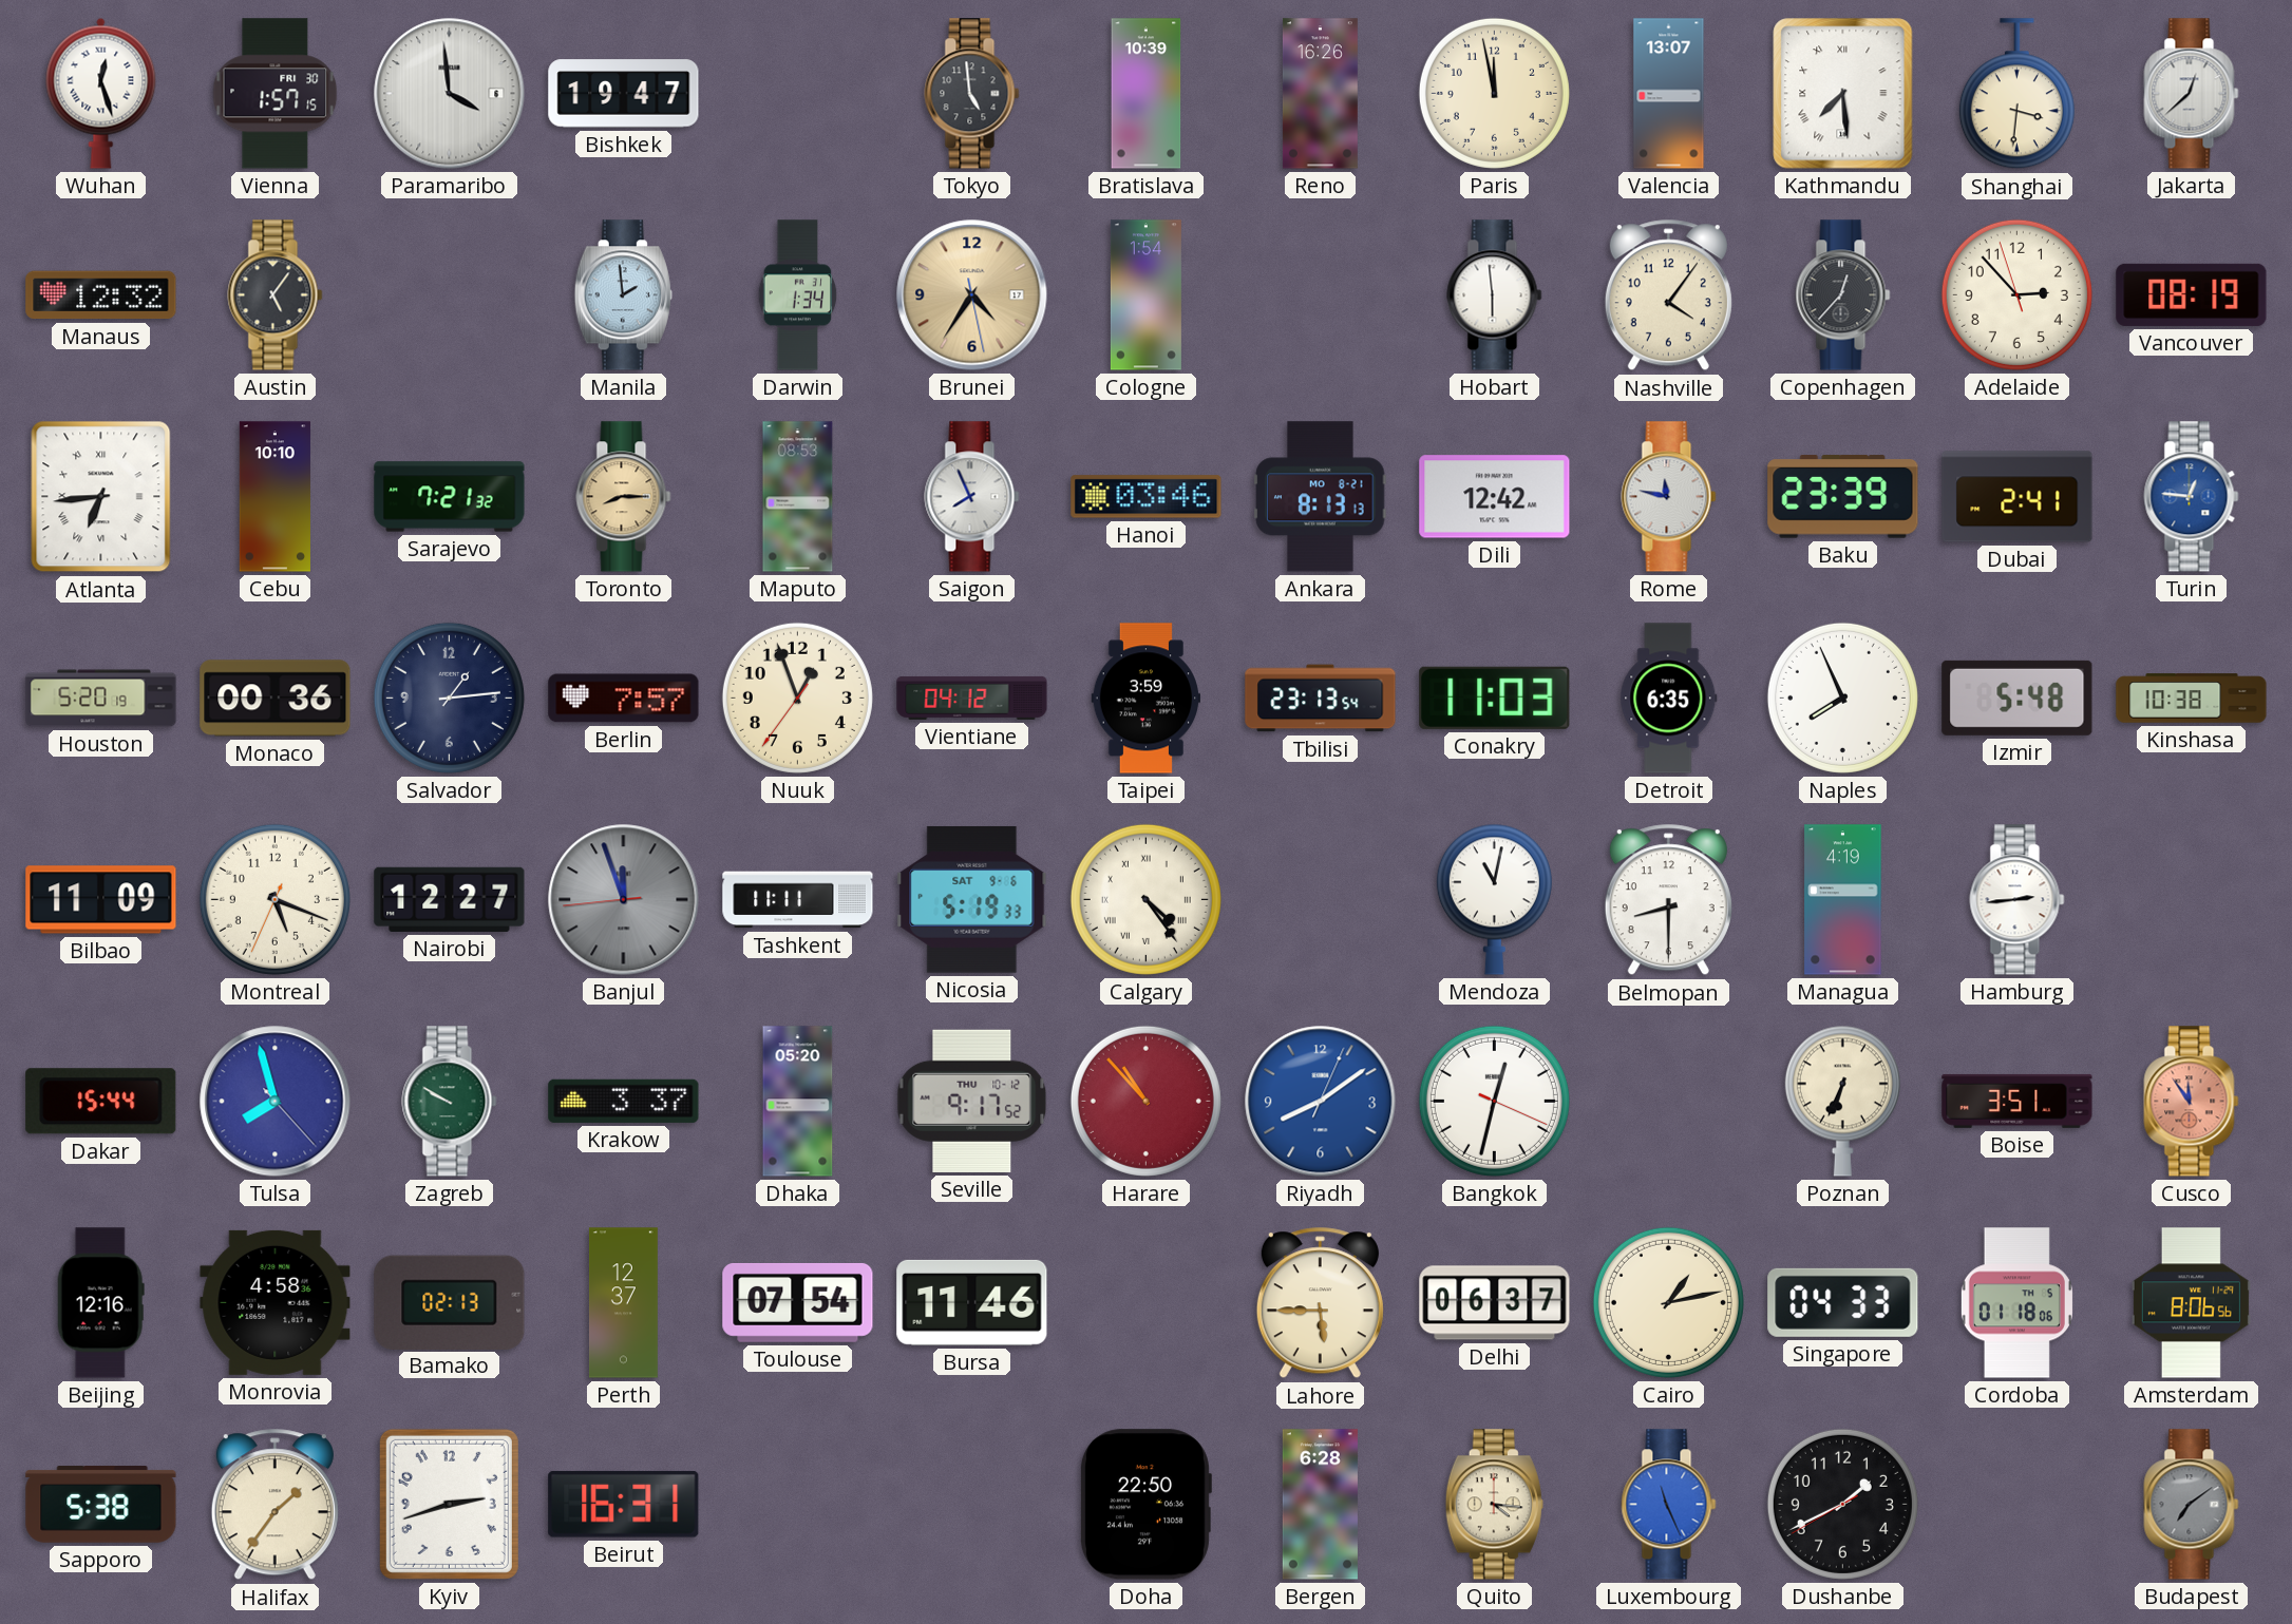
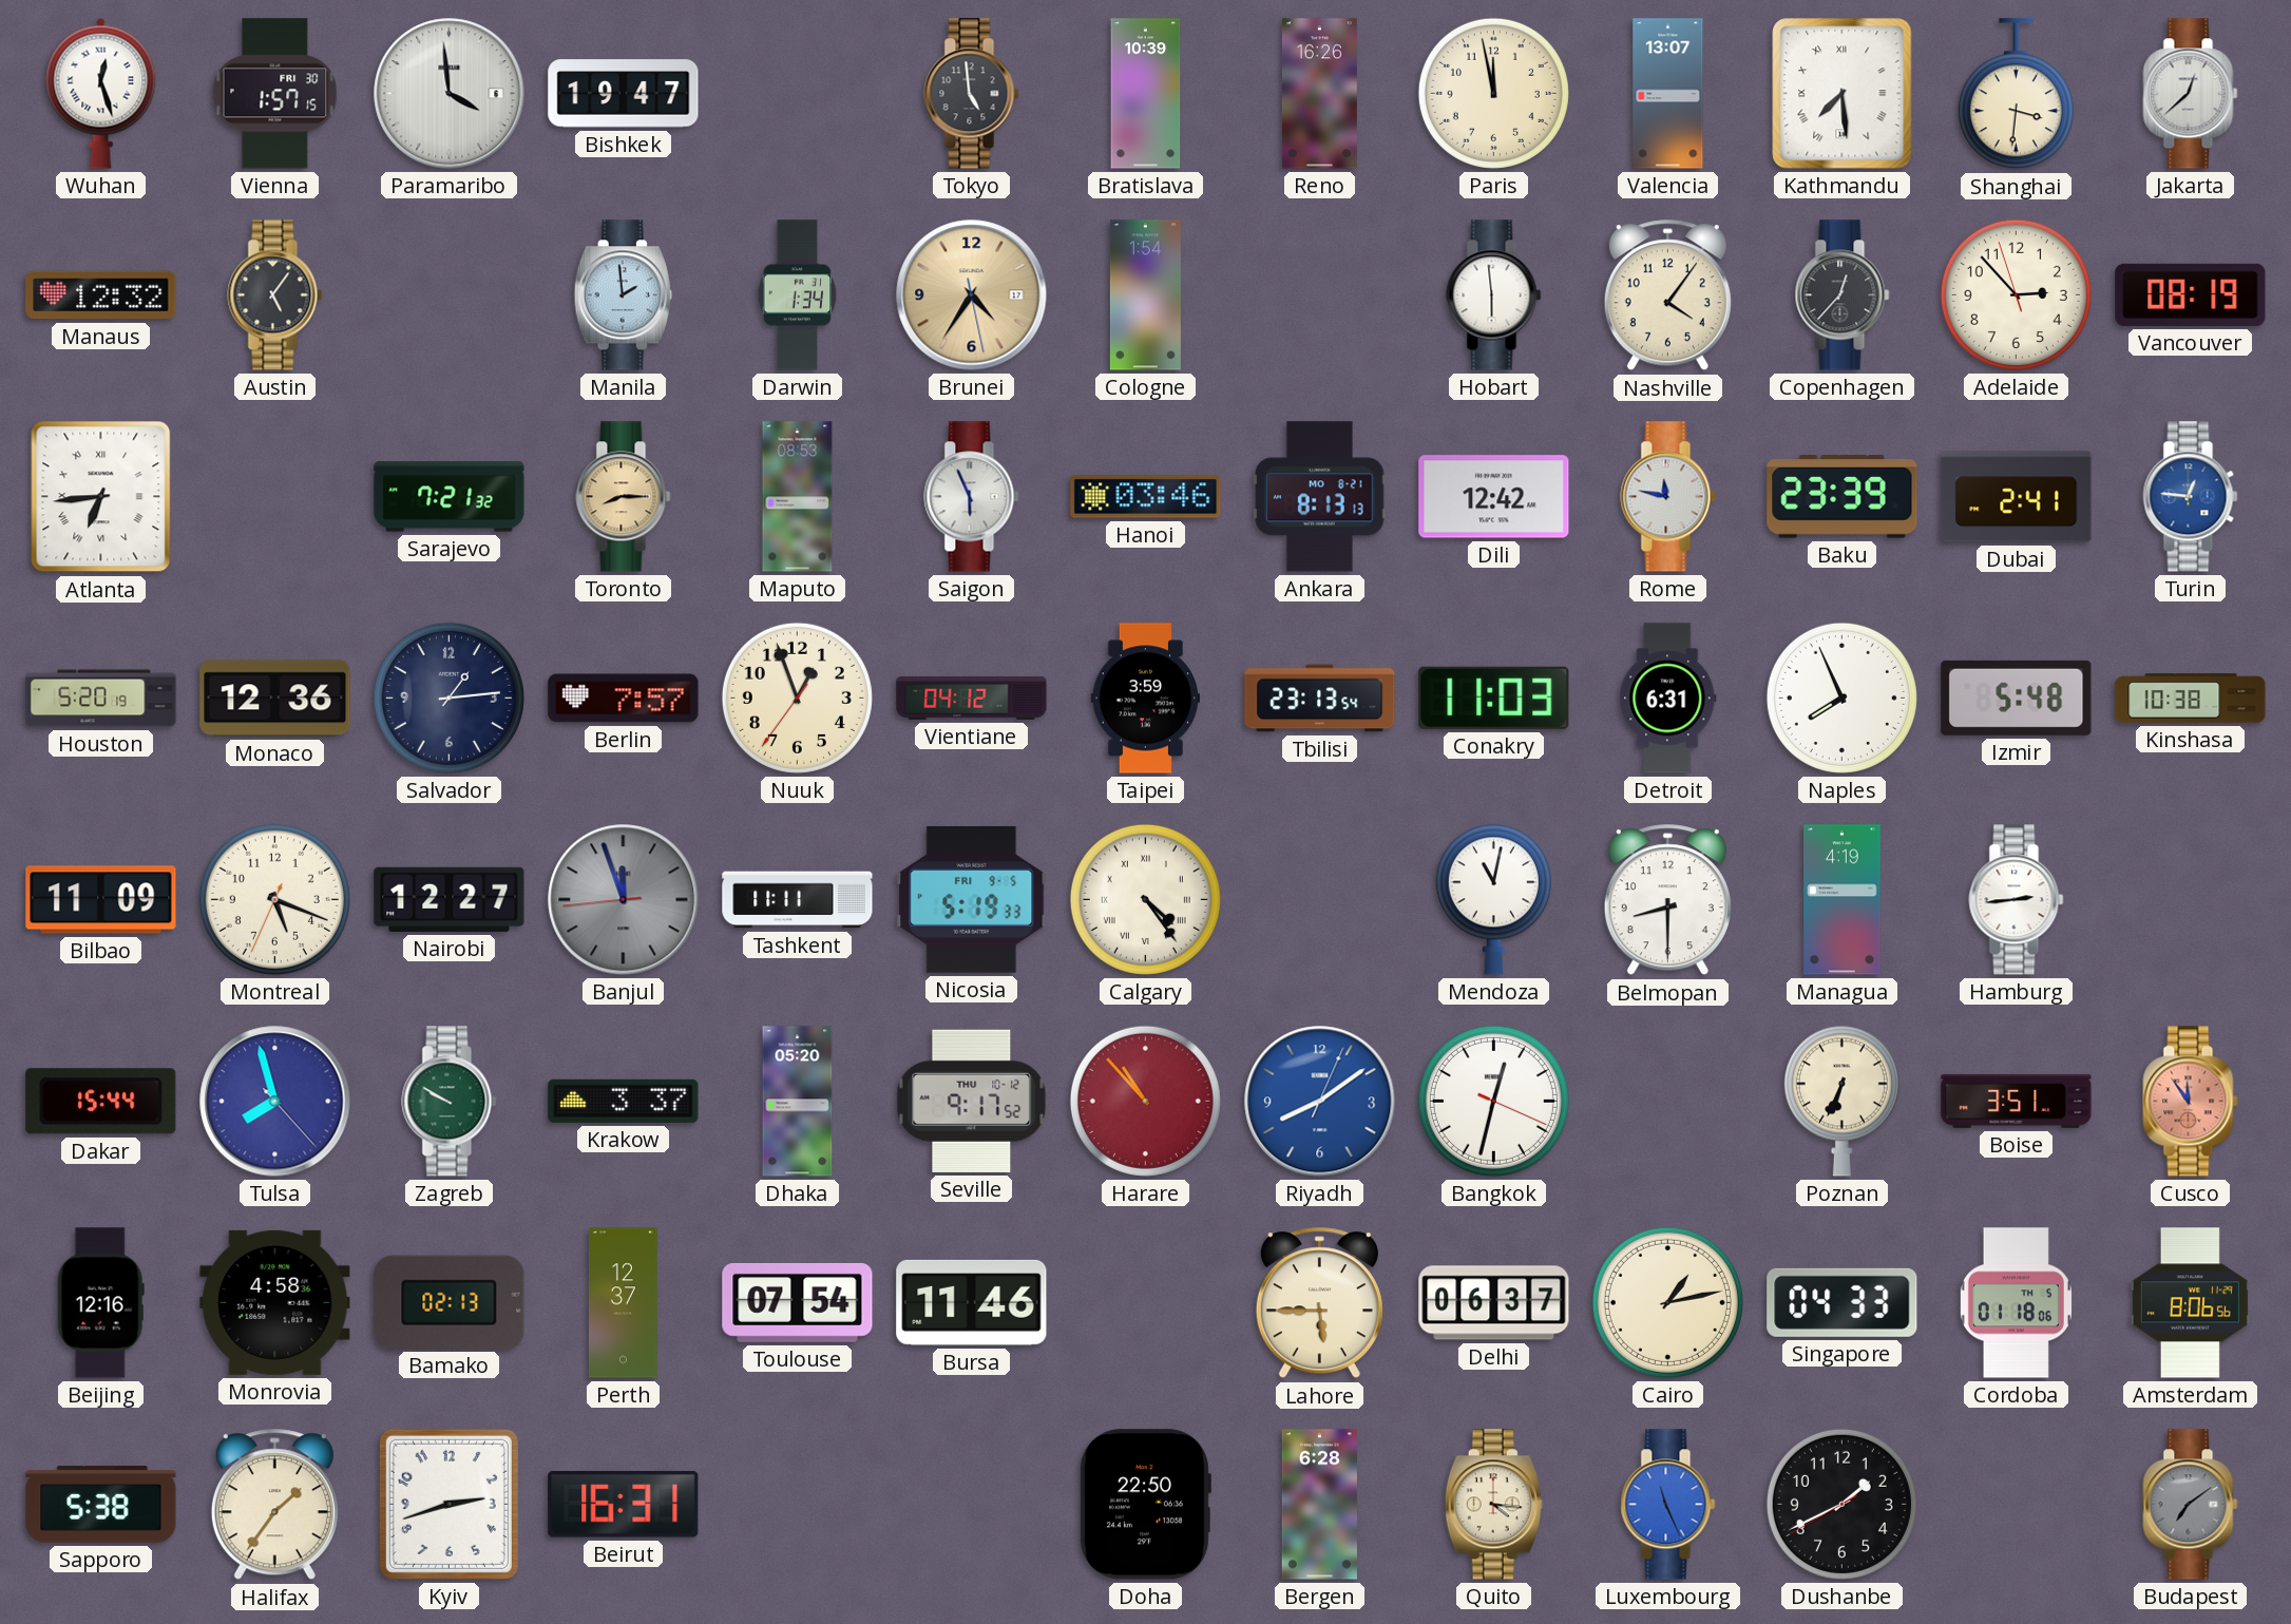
Cebu: 10:10 -> none
Saigon: 7:56 -> 5:56
Monaco: 00:36 -> 12:36
Detroit: 6:35 -> 6:31
Nicosia date: SAT 9-6 -> FRI 9-5
